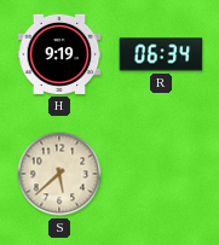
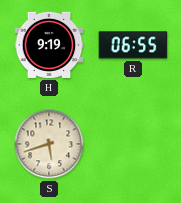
R: 06:34 -> 06:55
S: 5:38 -> 5:42
